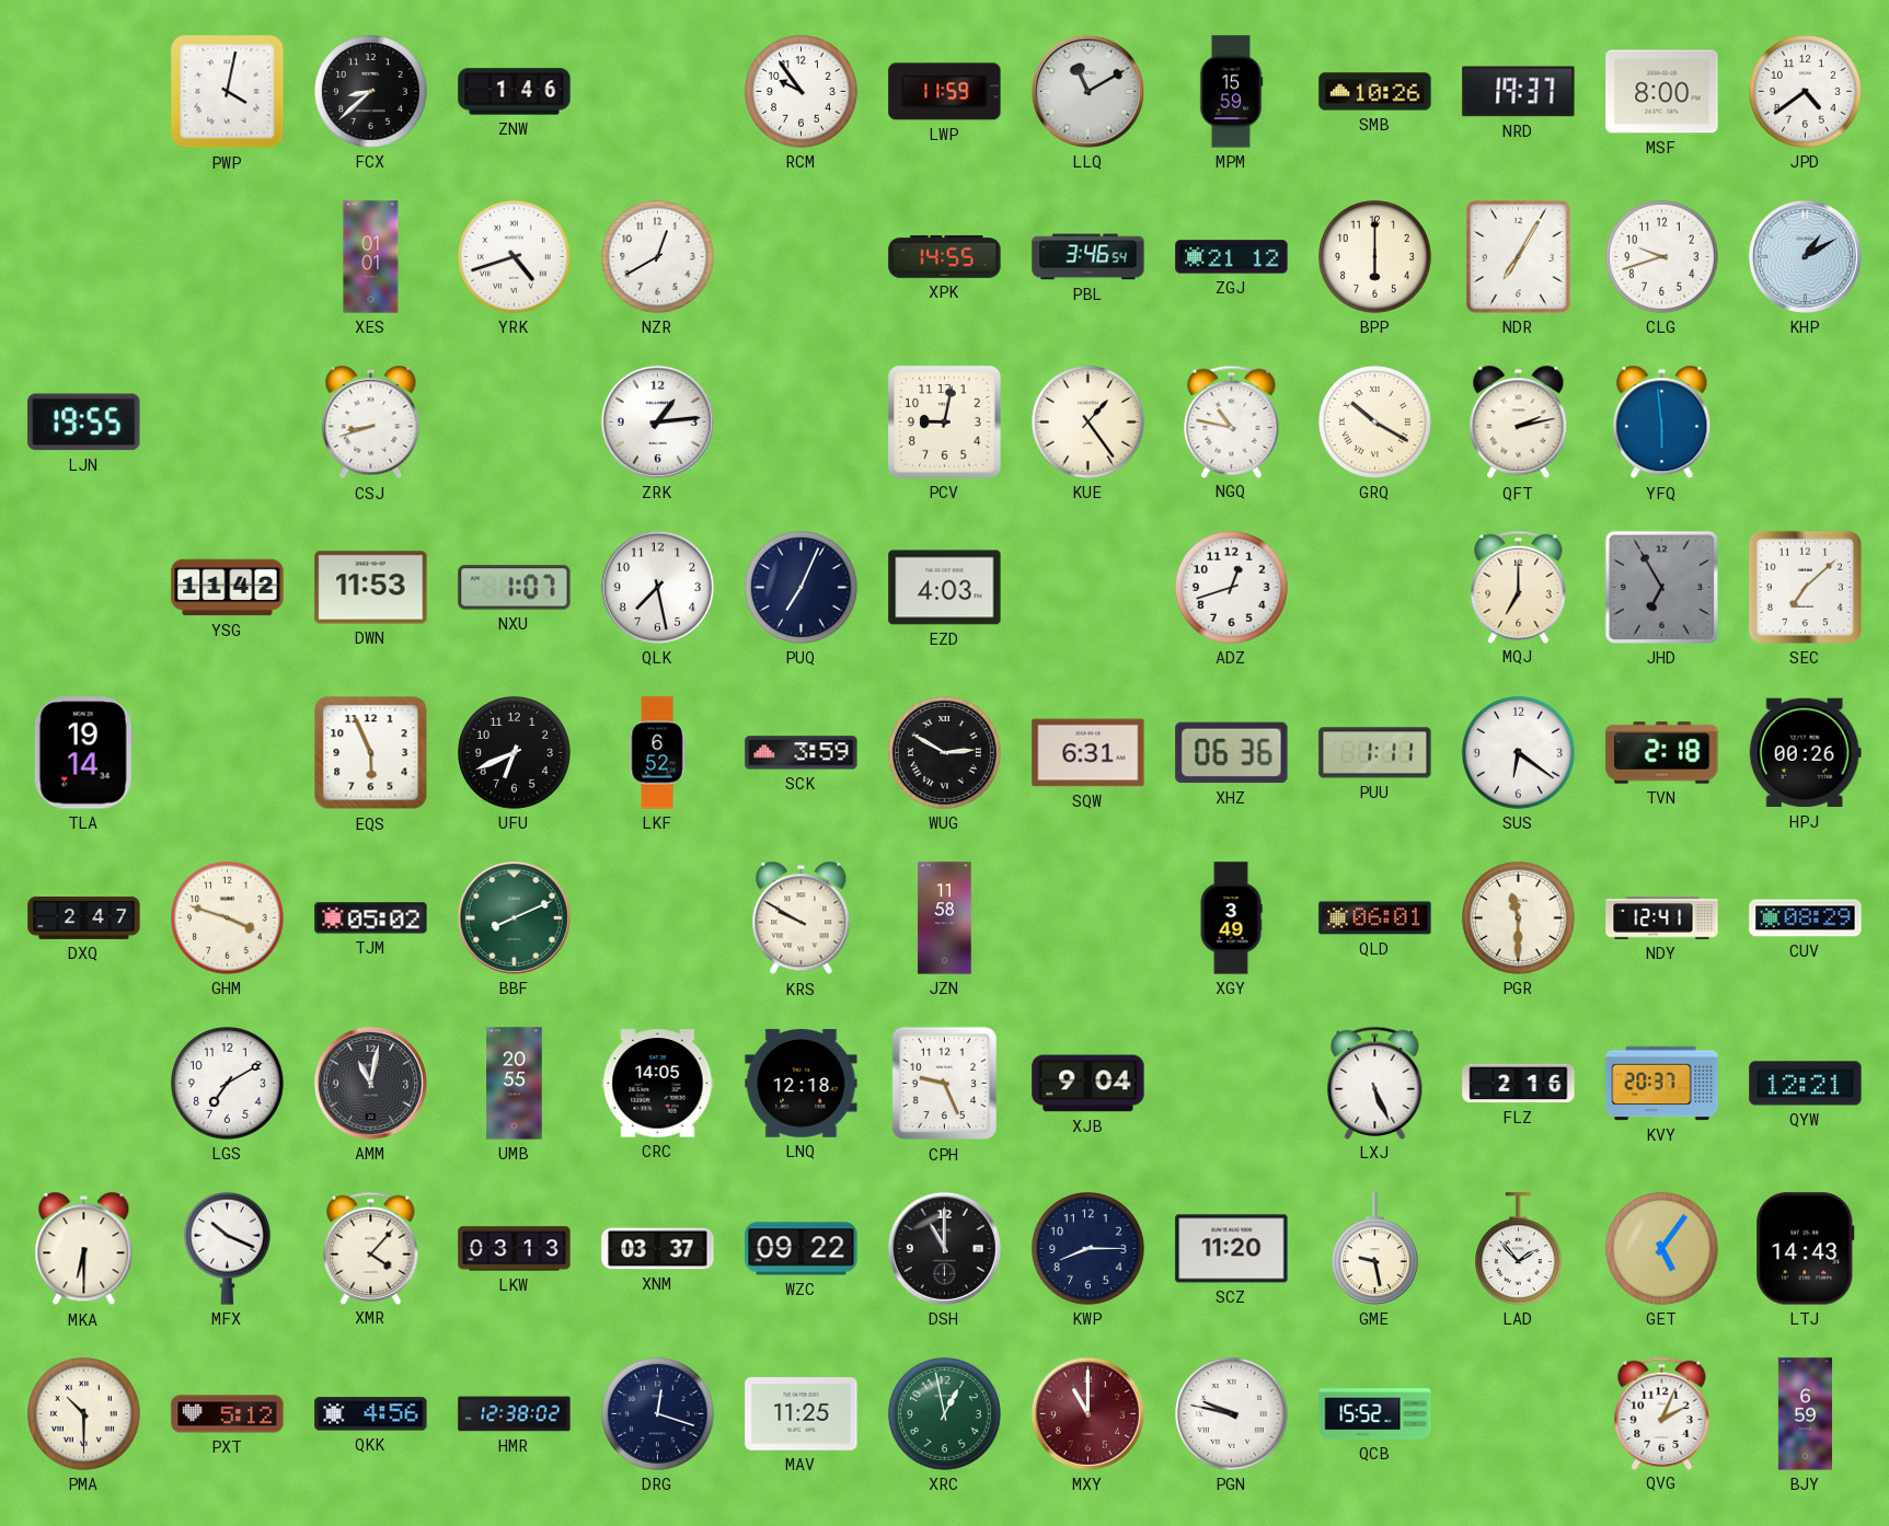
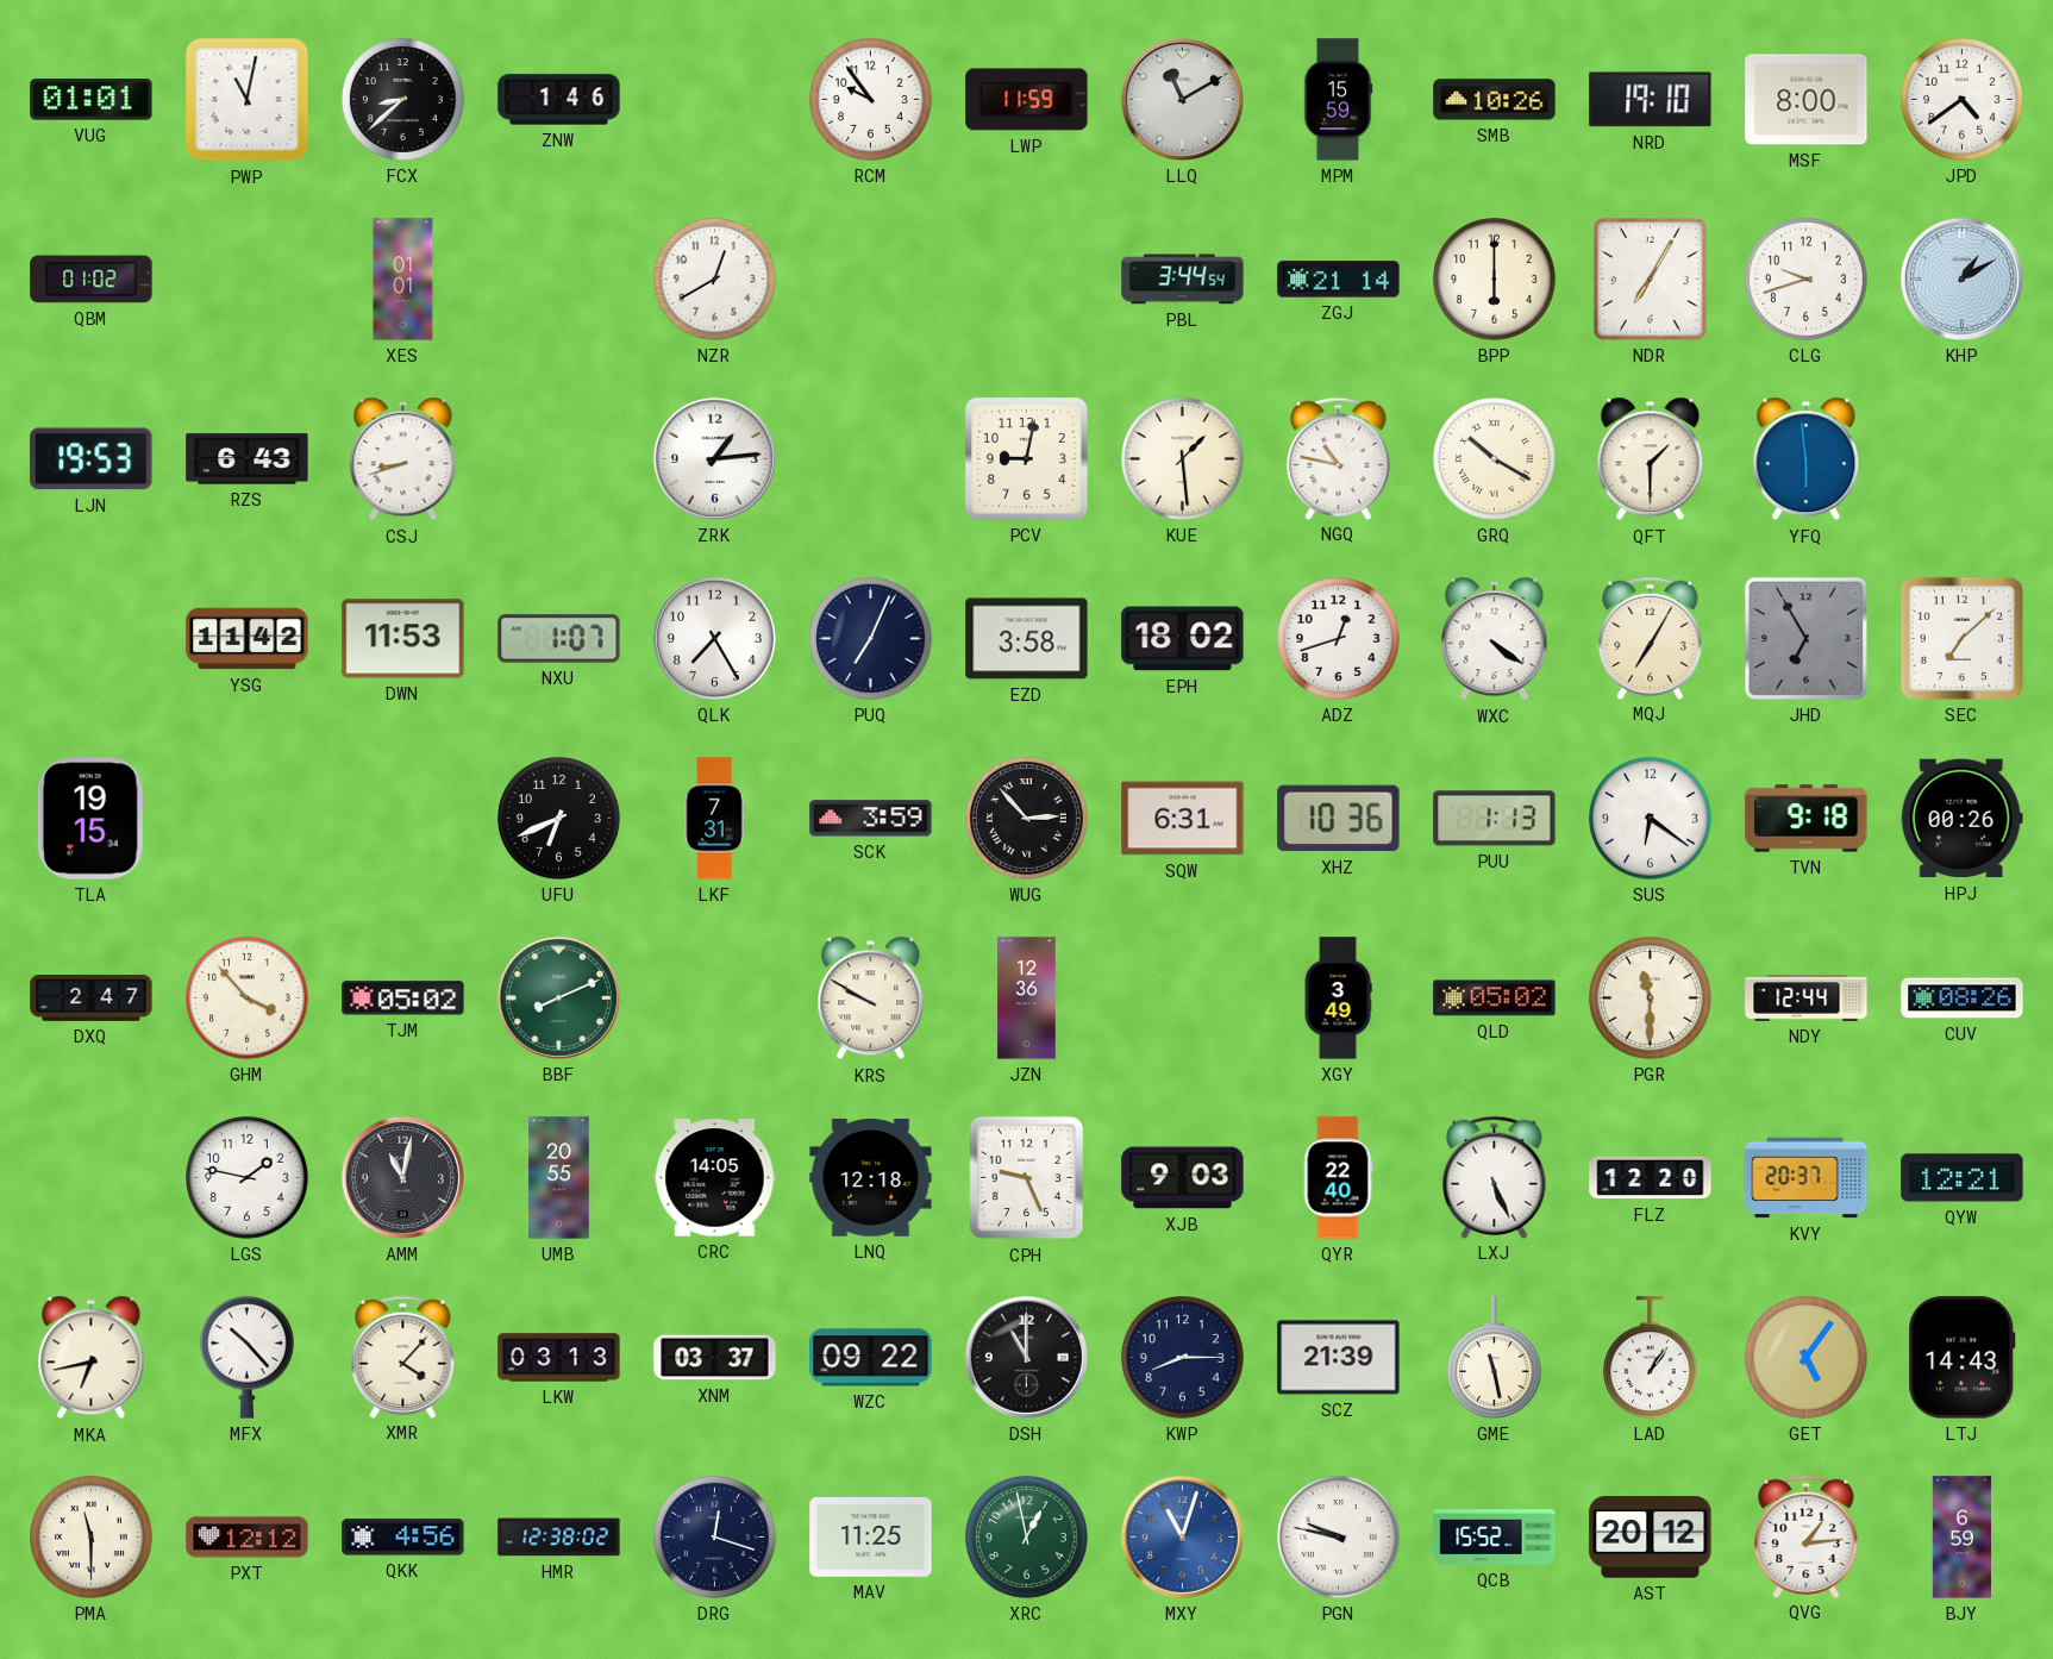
VUG: none -> 01:01
PWP: 4:02 -> 11:02
NRD: 19:37 -> 19:10
QBM: none -> 01:02
YRK: 4:42 -> none
XPK: 14:55 -> none
PBL: 3:46 -> 3:44
ZGJ: 21:12 -> 21:14
LJN: 19:55 -> 19:53
RZS: none -> 6:43
KUE: 1:24 -> 1:29
QFT: 2:13 -> 1:30
QLK: 7:28 -> 7:25
EZD: 4:03 -> 3:58
EPH: none -> 18:02
WXC: none -> 4:21
MQJ: 7:00 -> 7:05
TLA: 19:14 -> 19:15
EQS: 5:56 -> none
LKF: 6:52 -> 7:31
WUG: 2:50 -> 2:53
XHZ: 06:36 -> 10:36
PUU: 1:11 -> 1:13
TVN: 2:18 -> 9:18
GHM: 3:48 -> 3:53
JZN: 11:58 -> 12:36
QLD: 06:01 -> 05:02
NDY: 12:41 -> 12:44
CUV: 08:29 -> 08:26
LGS: 7:10 -> 1:47
XJB: 9:04 -> 9:03
QYR: none -> 22:40
FLZ: 2:16 -> 12:20
MKA: 6:30 -> 6:43
MFX: 10:19 -> 10:23
SCZ: 11:20 -> 21:39
GME: 9:28 -> 11:28
LAD: 1:53 -> 1:06
PMA: 10:30 -> 11:30
PXT: 5:12 -> 12:12
MXY: 11:00 -> 11:03
MXY dial: burgundy -> blue
AST: none -> 20:12
QVG: 2:04 -> 1:14
